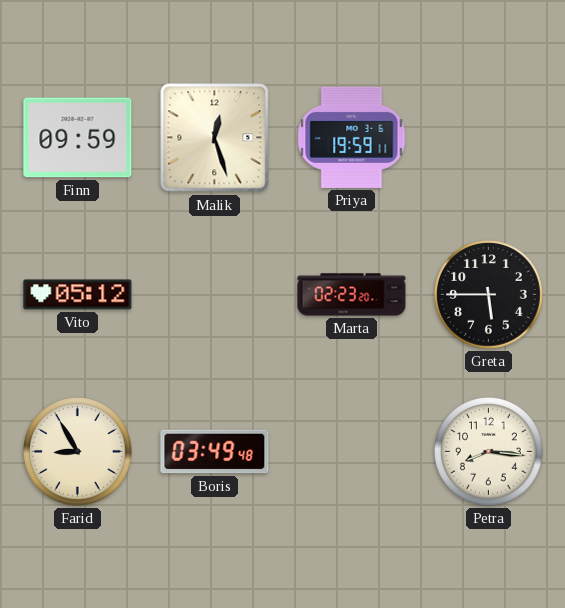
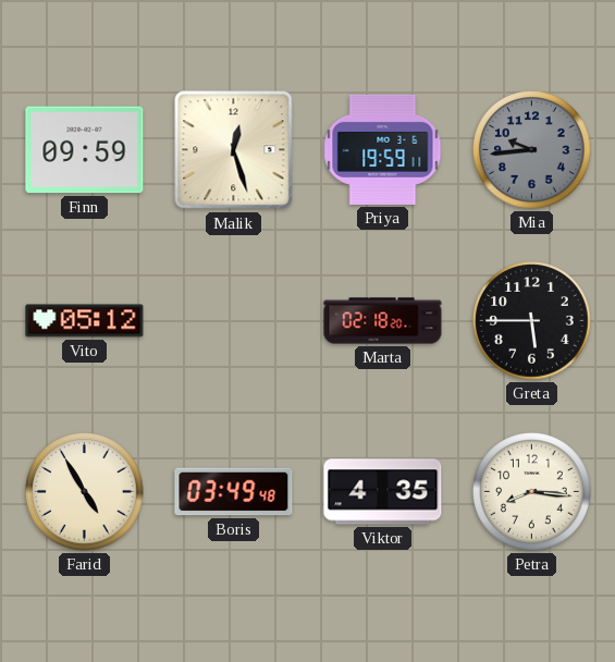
Mia: none -> 9:44
Marta: 02:23 -> 02:18
Farid: 8:55 -> 4:55
Viktor: none -> 4:35
